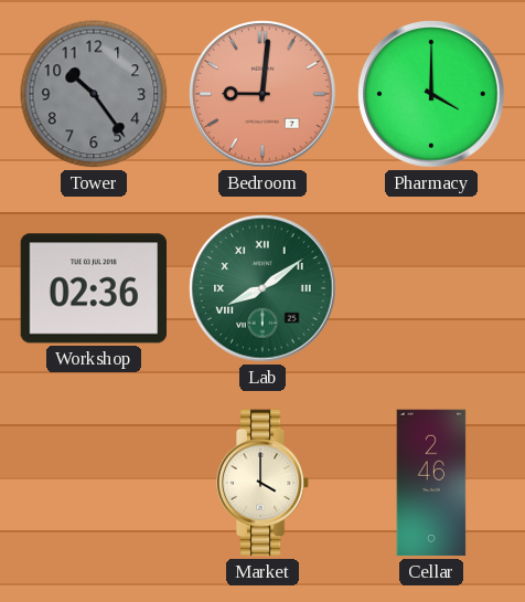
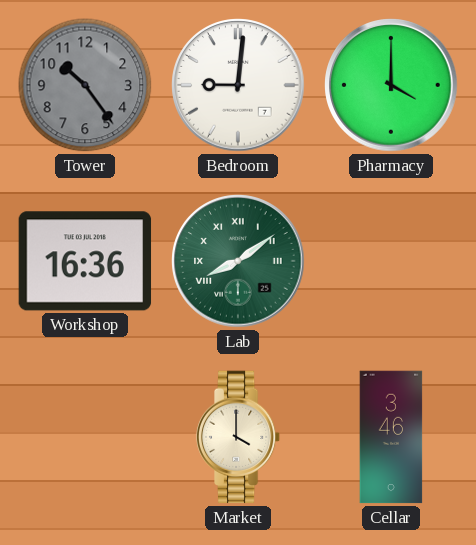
Bedroom dial: salmon -> white
Workshop: 02:36 -> 16:36
Cellar: 2:46 -> 3:46
